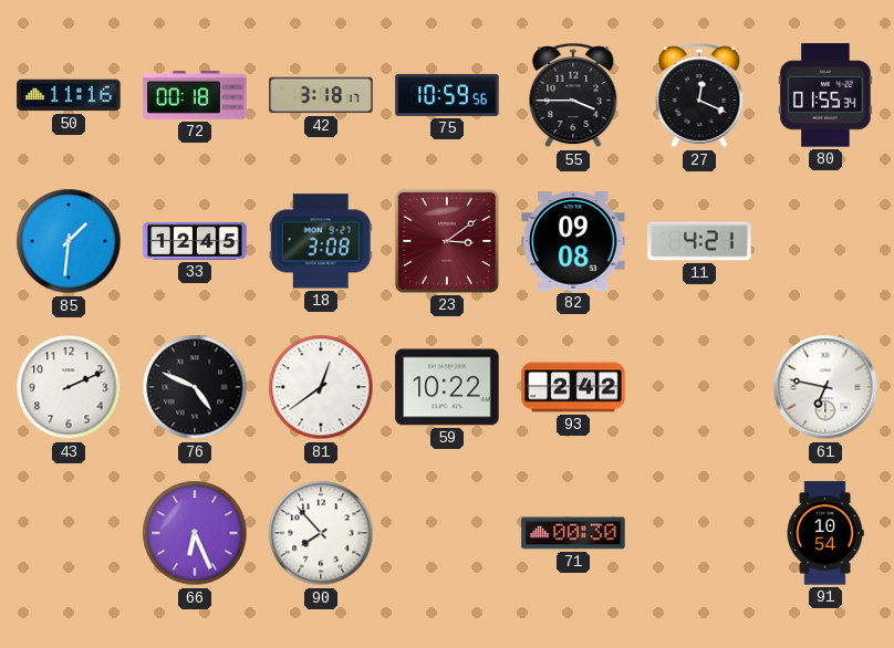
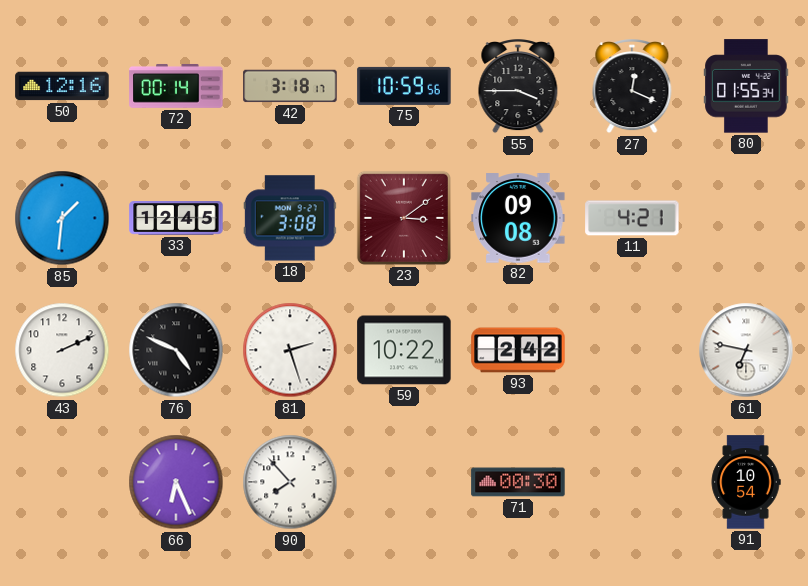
50: 11:16 -> 12:16
72: 00:18 -> 00:14
81: 12:39 -> 2:27
